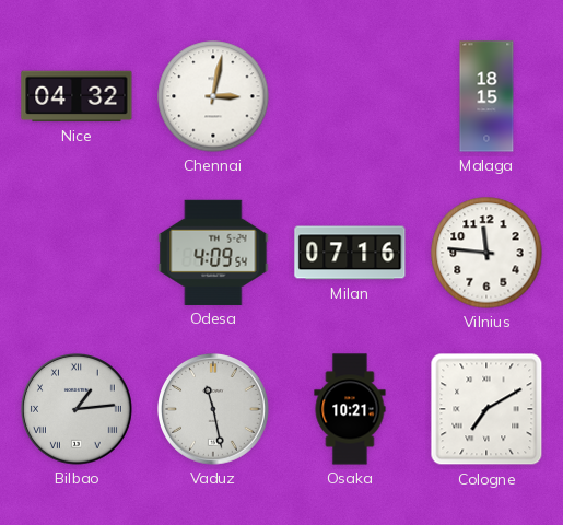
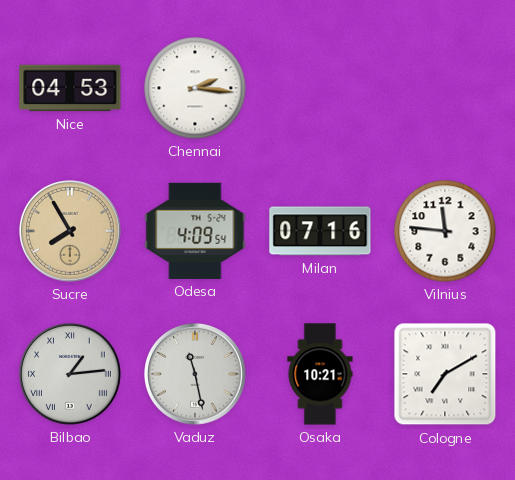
Nice: 04:32 -> 04:53
Chennai: 3:02 -> 2:16
Malaga: 18:15 -> none
Sucre: none -> 7:55
